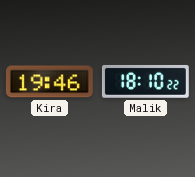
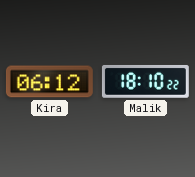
Kira: 19:46 -> 06:12
